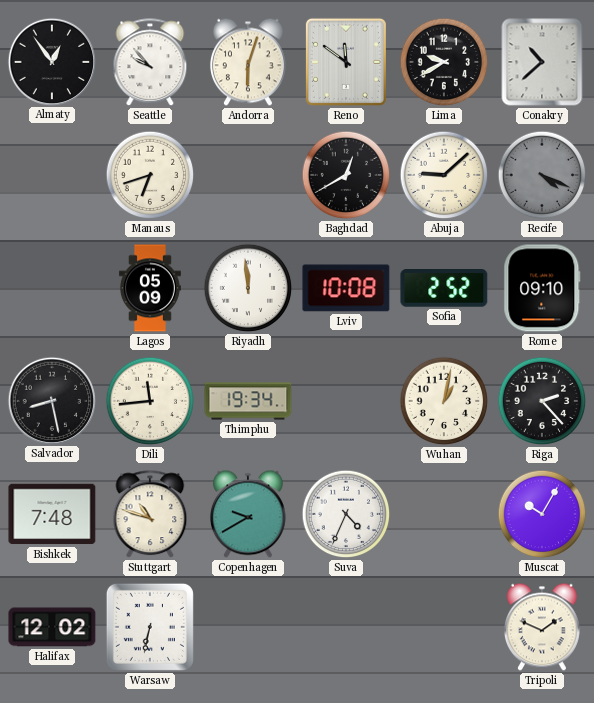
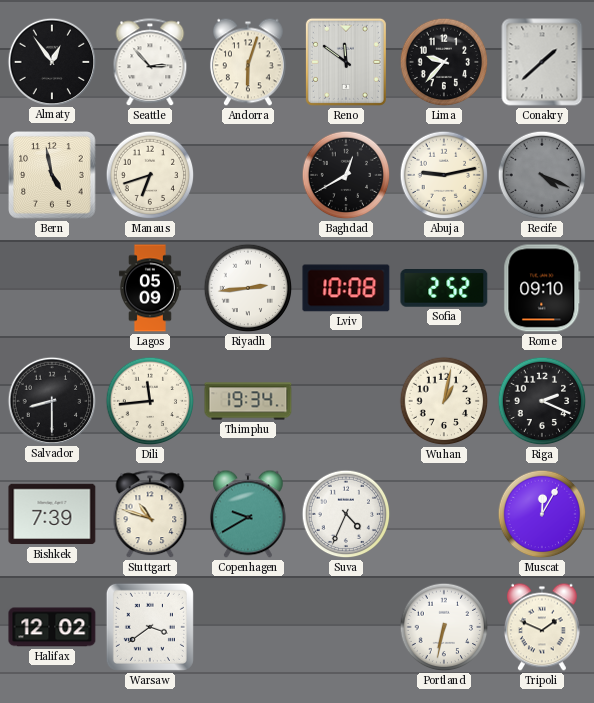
Seattle: 9:53 -> 2:53
Lima: 9:40 -> 9:37
Conakry: 10:38 -> 1:38
Bern: none -> 4:58
Abuja: 9:08 -> 9:13
Riyadh: 11:59 -> 2:44
Salvador: 8:28 -> 8:30
Riga: 2:23 -> 2:19
Bishkek: 7:48 -> 7:39
Muscat: 10:05 -> 12:05
Warsaw: 6:32 -> 3:39
Portland: none -> 6:32
